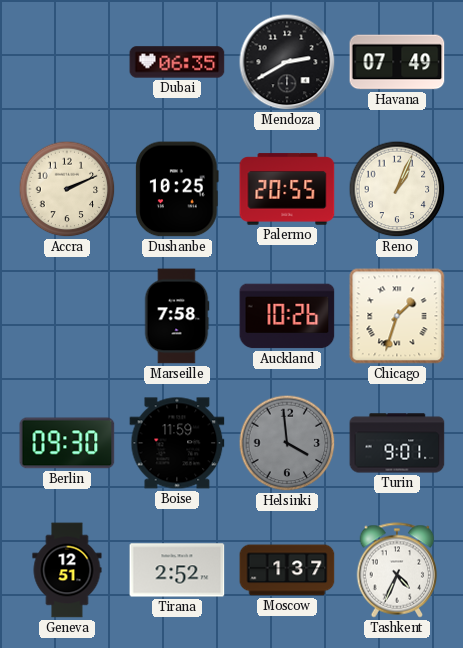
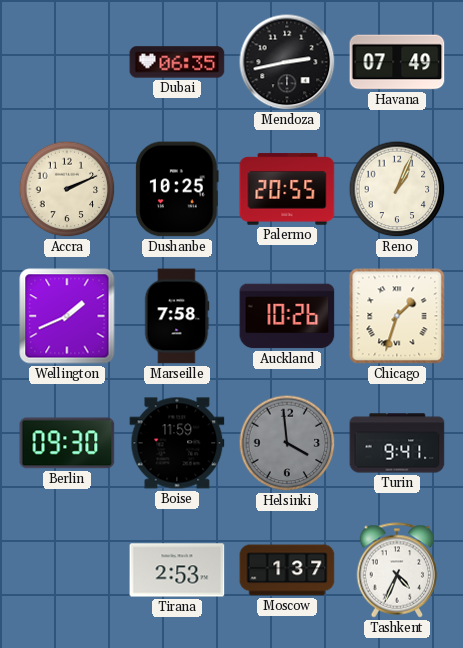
Mendoza: 2:40 -> 2:43
Wellington: none -> 1:41
Turin: 9:01 -> 9:41
Geneva: 12:51 -> none
Tirana: 2:52 -> 2:53
